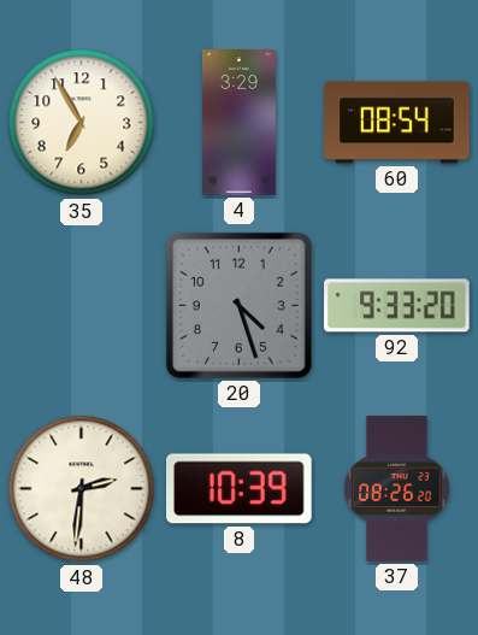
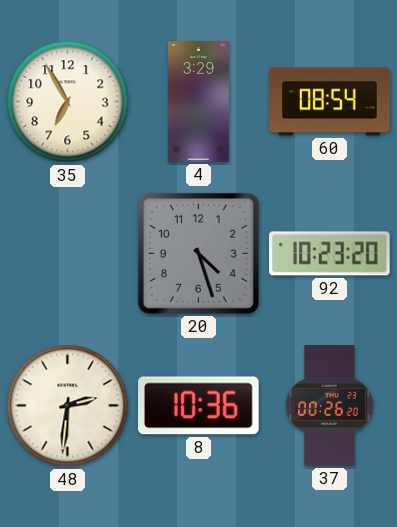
92: 9:33 -> 10:23
8: 10:39 -> 10:36
37: 08:26 -> 00:26
